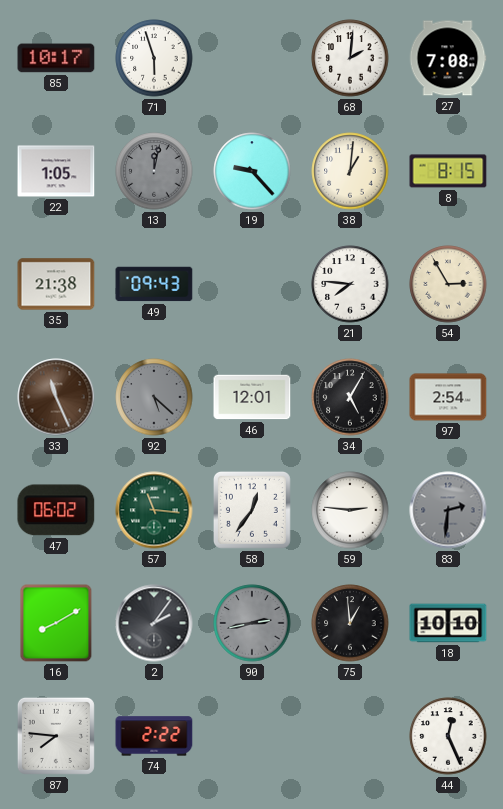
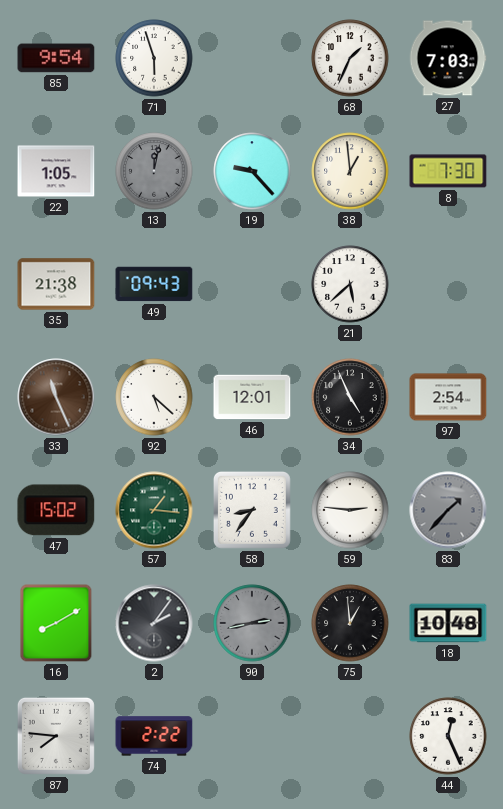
85: 10:17 -> 9:54
68: 2:01 -> 1:34
27: 7:08 -> 7:03
38: 1:01 -> 12:59
8: 8:15 -> 7:30
21: 7:46 -> 5:38
54: 2:55 -> none
92 dial: grey -> white
34: 5:05 -> 4:56
47: 06:02 -> 15:02
57: 11:16 -> 1:16
58: 12:36 -> 8:36
83: 2:31 -> 1:37
18: 10:10 -> 10:48
